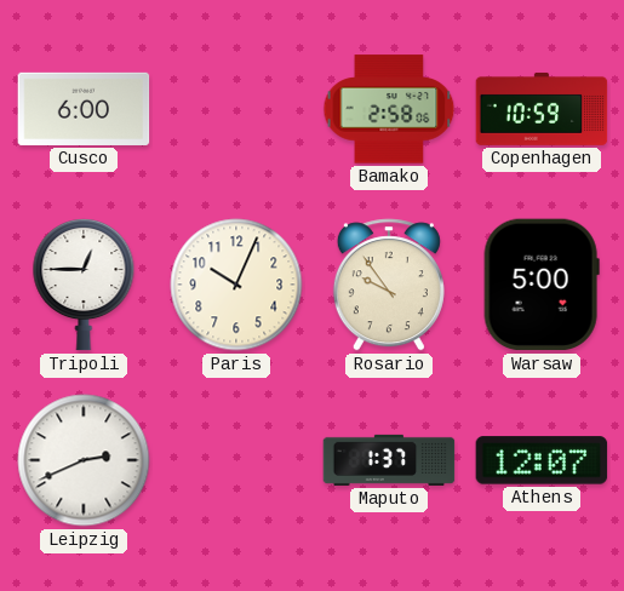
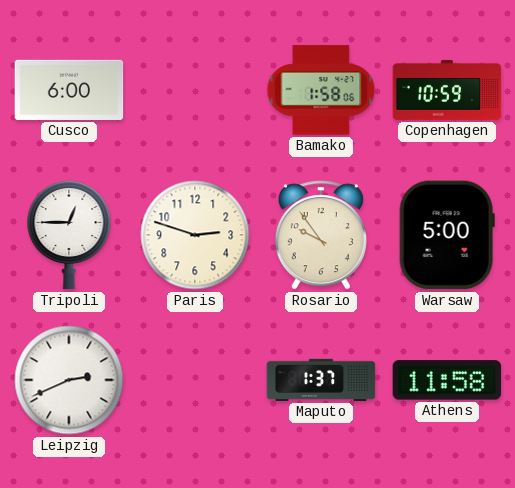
Bamako: 2:58 -> 1:58
Paris: 10:04 -> 2:48
Athens: 12:07 -> 11:58
